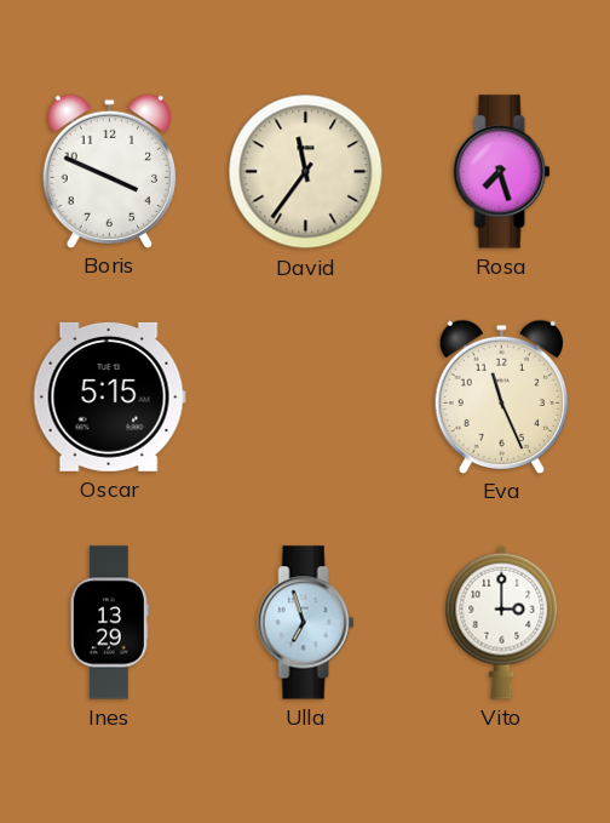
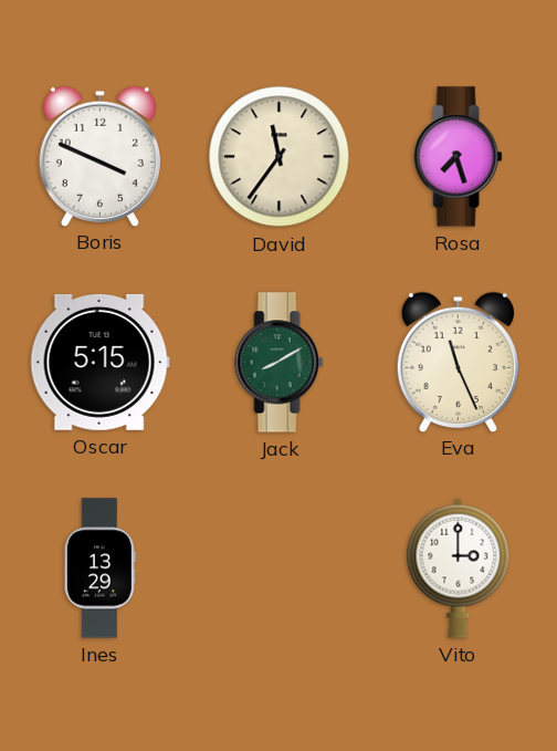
Jack: none -> 8:10
Ulla: 6:57 -> none
